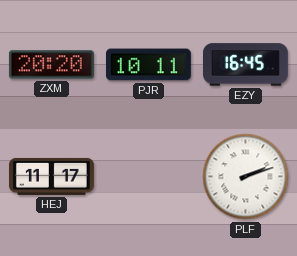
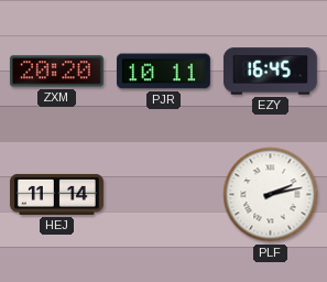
HEJ: 11:17 -> 11:14
PLF: 2:12 -> 2:13
